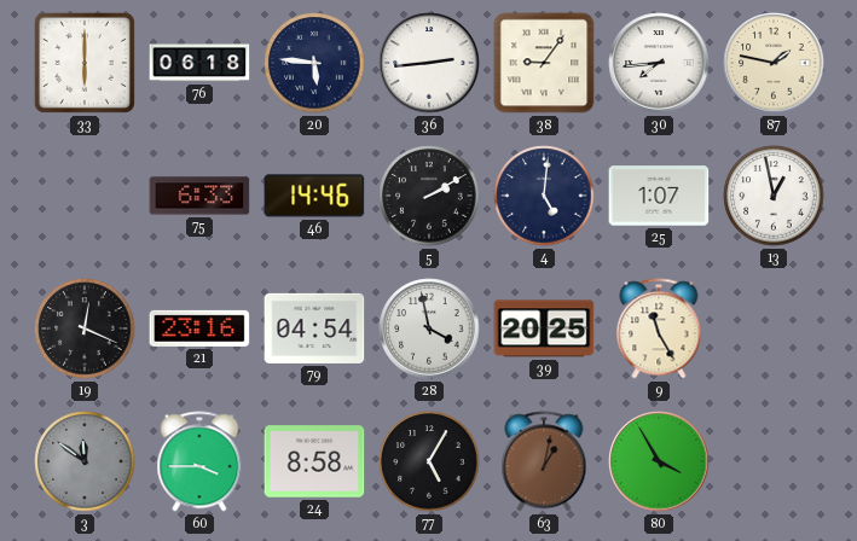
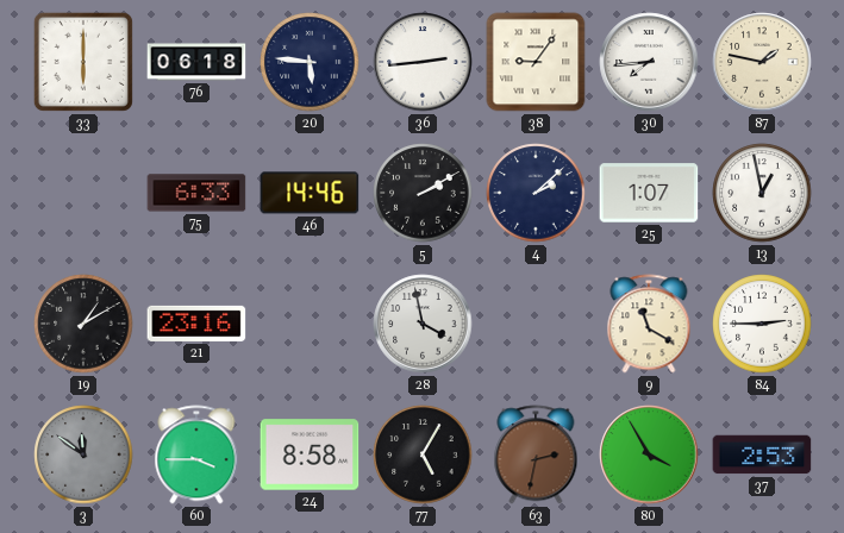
4: 5:01 -> 2:08
19: 12:19 -> 1:10
79: 04:54 -> none
39: 20:25 -> none
9: 11:25 -> 11:20
84: none -> 2:45
63: 1:02 -> 2:32
37: none -> 2:53
